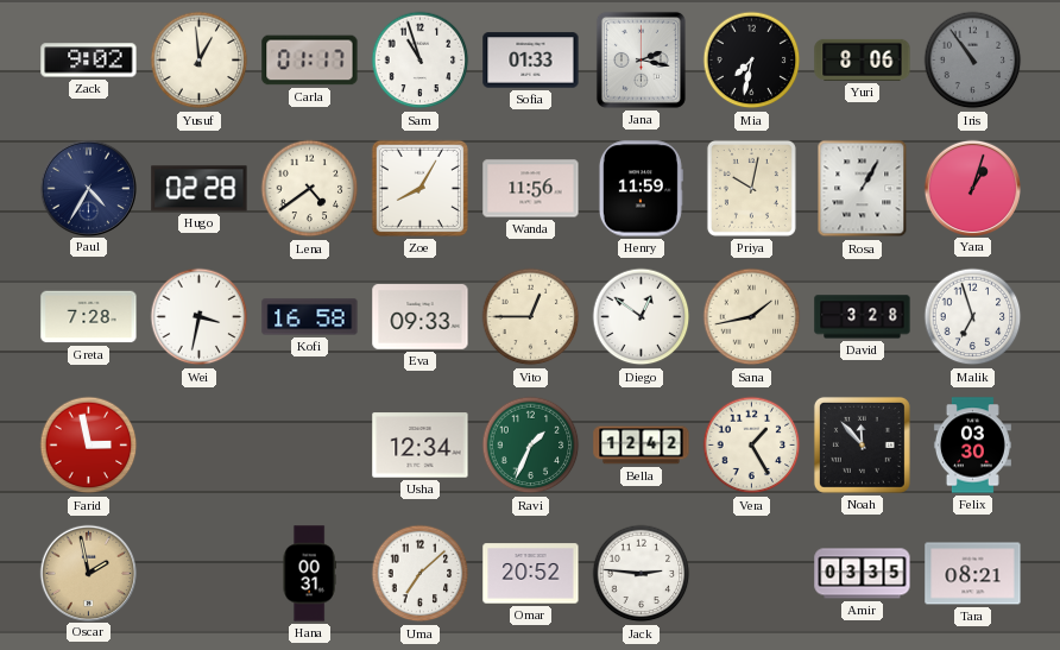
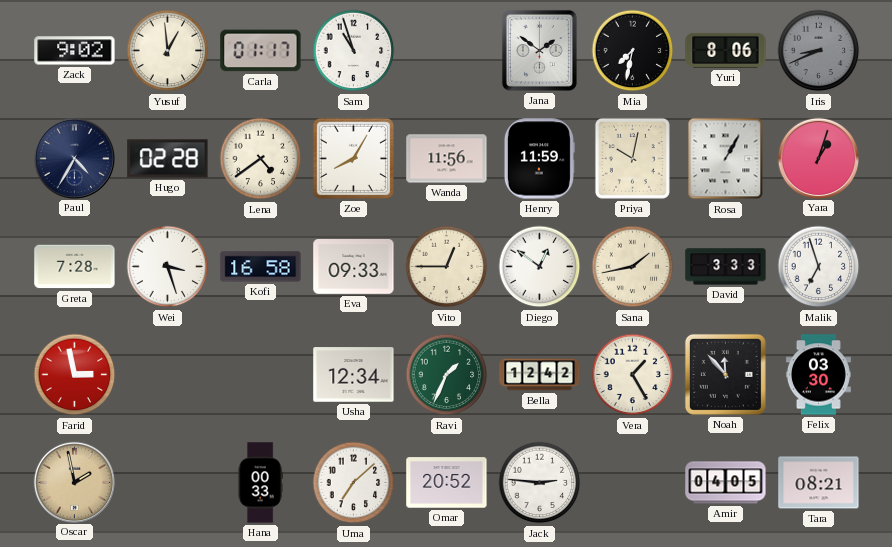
Sofia: 01:33 -> none
Jana: 2:17 -> 1:51
Iris: 10:54 -> 8:41
Wei: 3:32 -> 3:27
David: 3:28 -> 3:33
Hana: 00:31 -> 00:33
Amir: 03:35 -> 04:05
